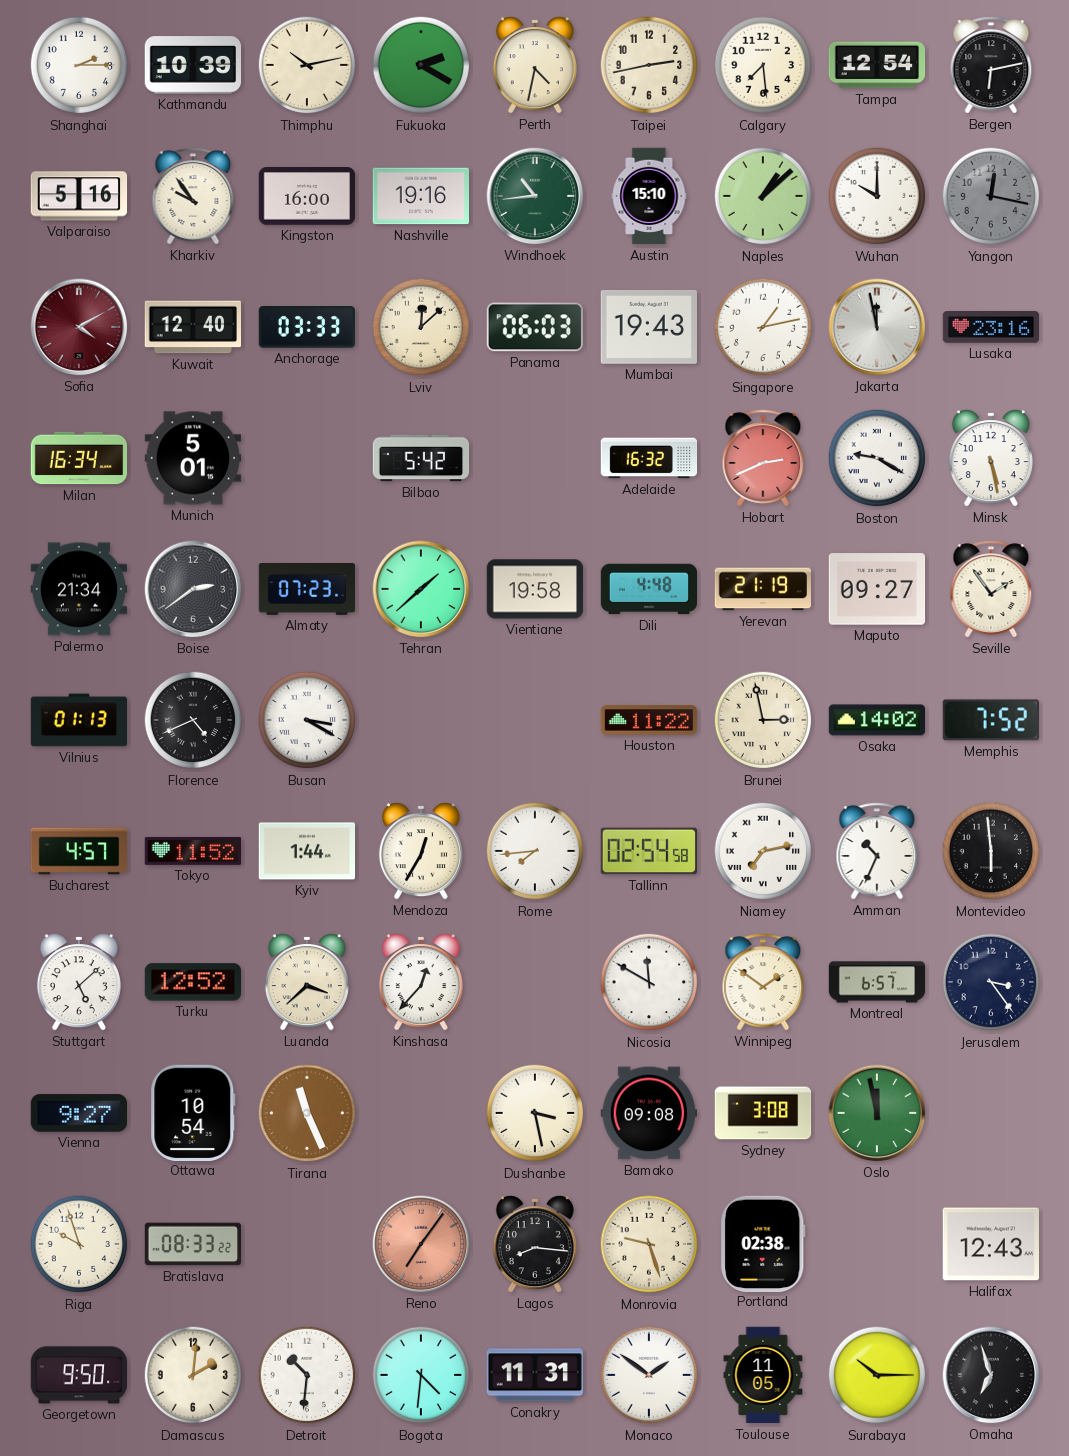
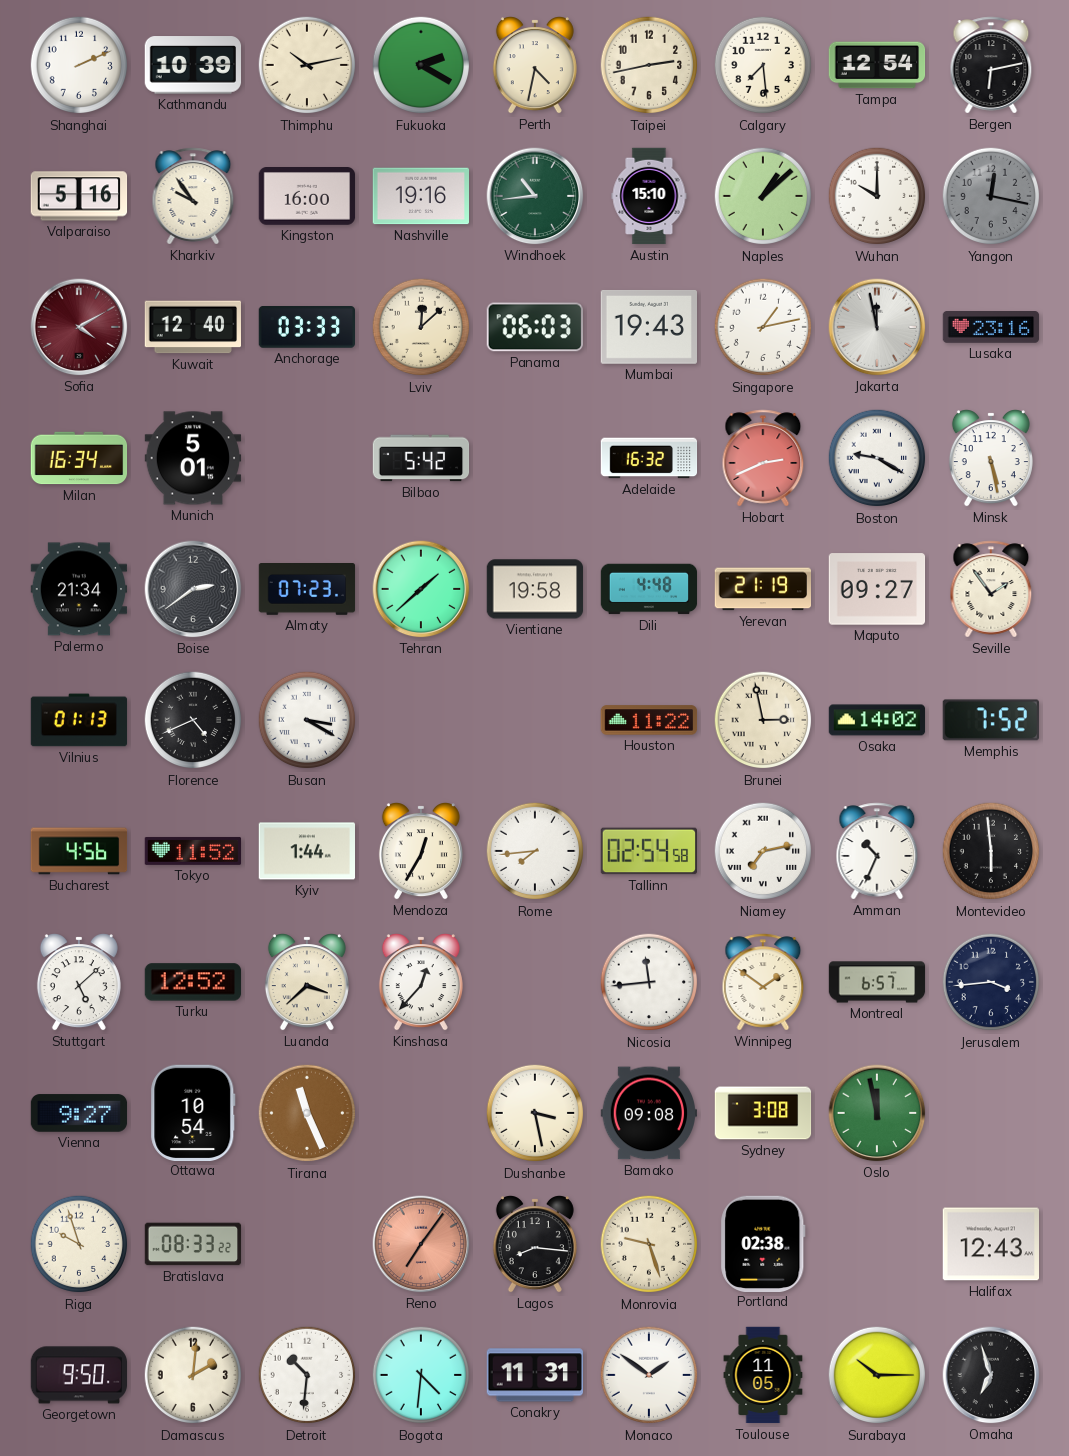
Shanghai: 2:15 -> 2:11
Bucharest: 4:57 -> 4:56
Nicosia: 11:50 -> 11:44
Jerusalem: 3:24 -> 3:44
